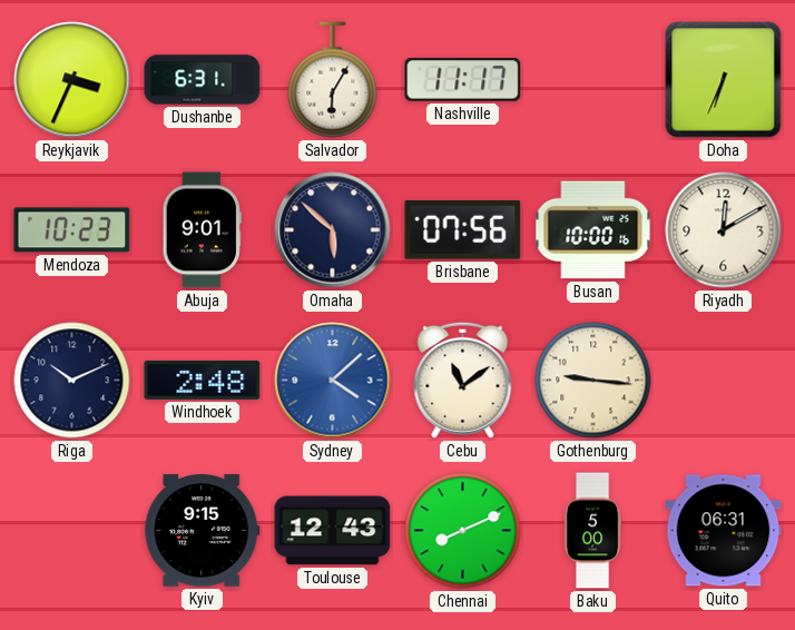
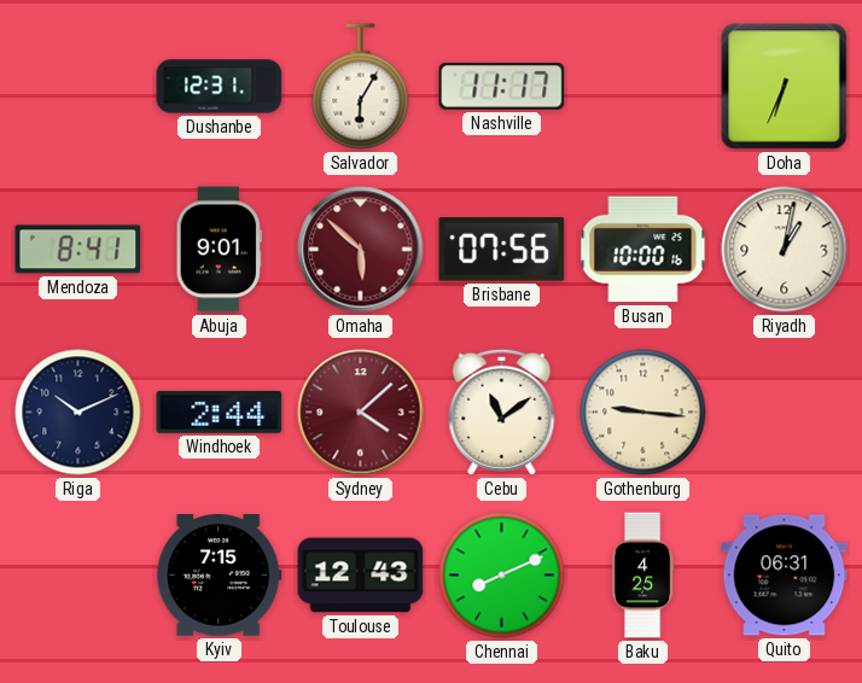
Reykjavik: 3:34 -> none
Dushanbe: 6:31 -> 12:31
Mendoza: 10:23 -> 8:41
Omaha dial: navy -> burgundy
Riyadh: 12:10 -> 1:02
Windhoek: 2:48 -> 2:44
Sydney dial: blue -> burgundy
Kyiv: 9:15 -> 7:15
Baku: 5:00 -> 4:25
